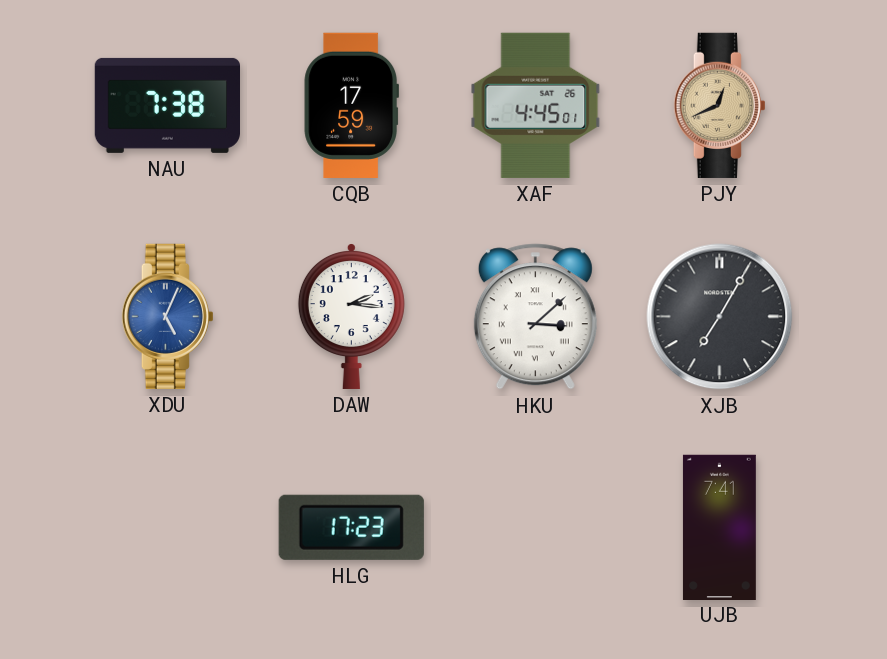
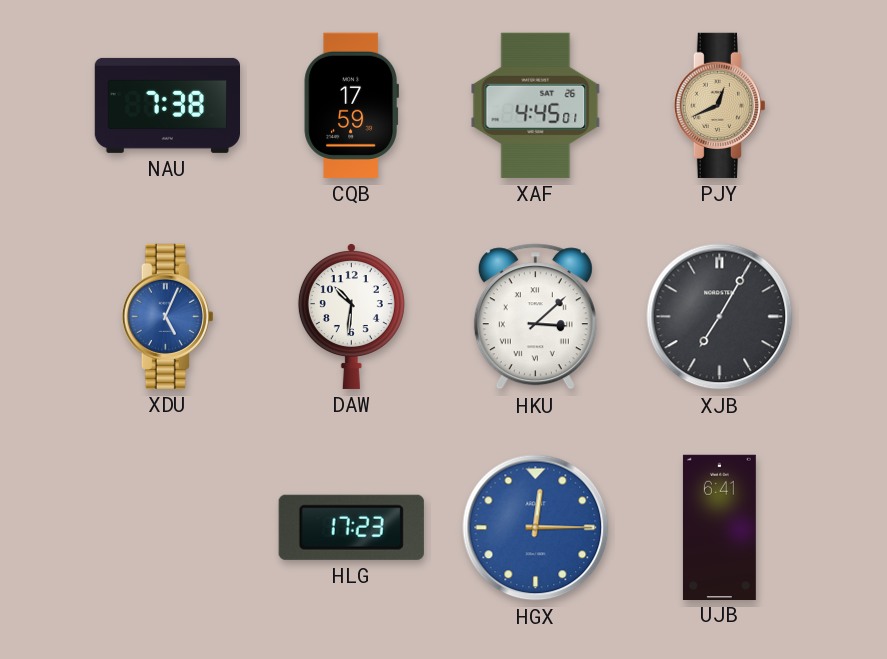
DAW: 2:16 -> 10:31
HGX: none -> 12:15
UJB: 7:41 -> 6:41
